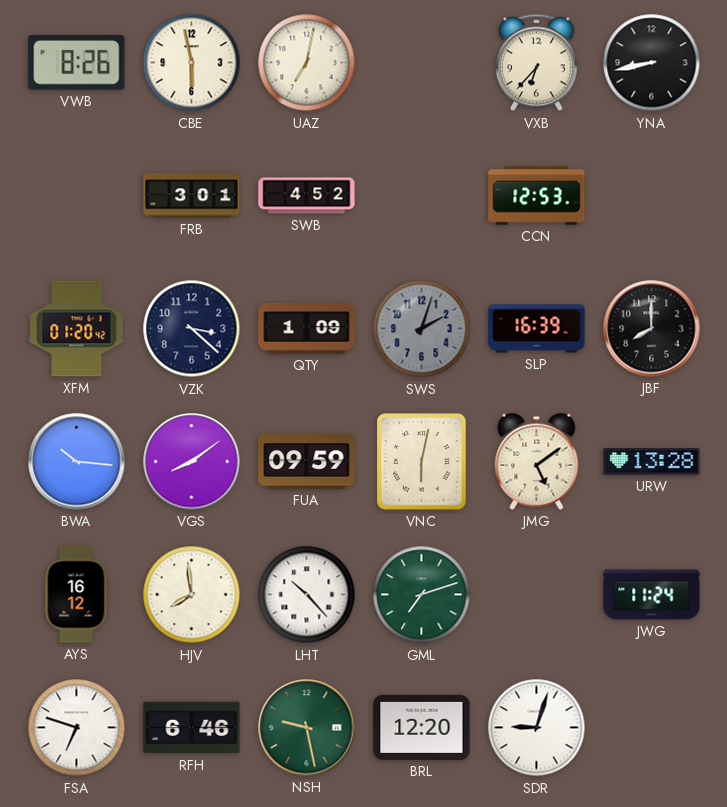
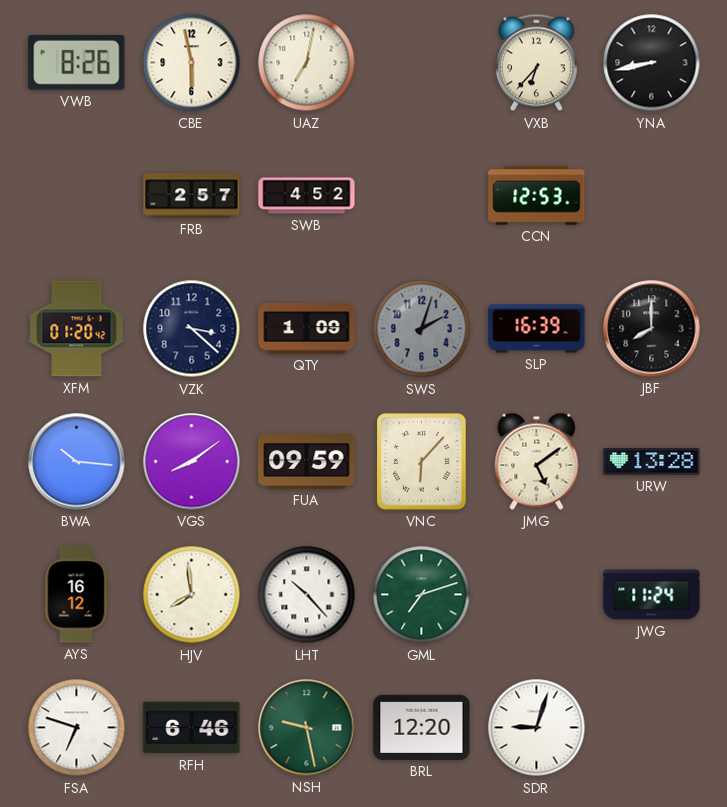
FRB: 3:01 -> 2:57
VNC: 6:02 -> 6:07
